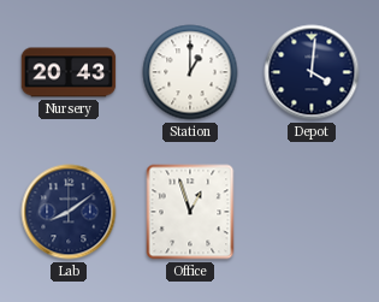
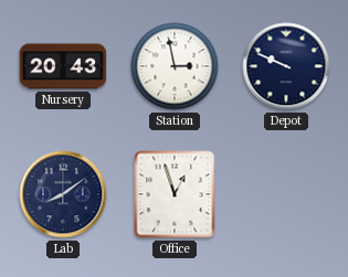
Station: 1:00 -> 2:58
Depot: 4:01 -> 9:49
